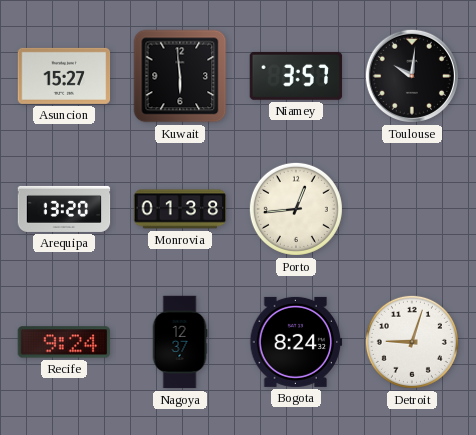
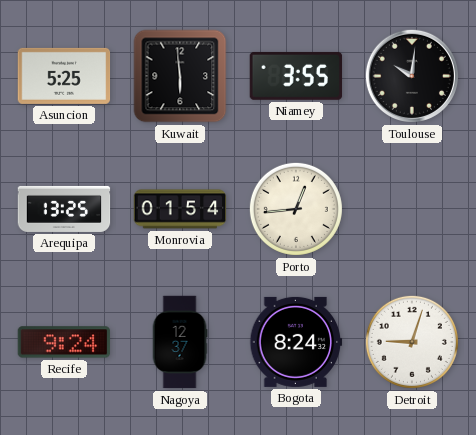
Asuncion: 15:27 -> 5:25
Niamey: 3:57 -> 3:55
Arequipa: 13:20 -> 13:25
Monrovia: 01:38 -> 01:54
